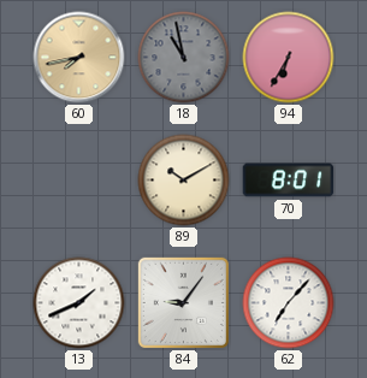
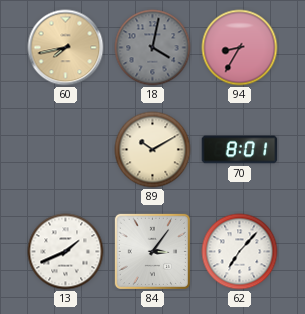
18: 10:58 -> 4:02
94: 6:35 -> 8:35
84: 9:06 -> 3:06
